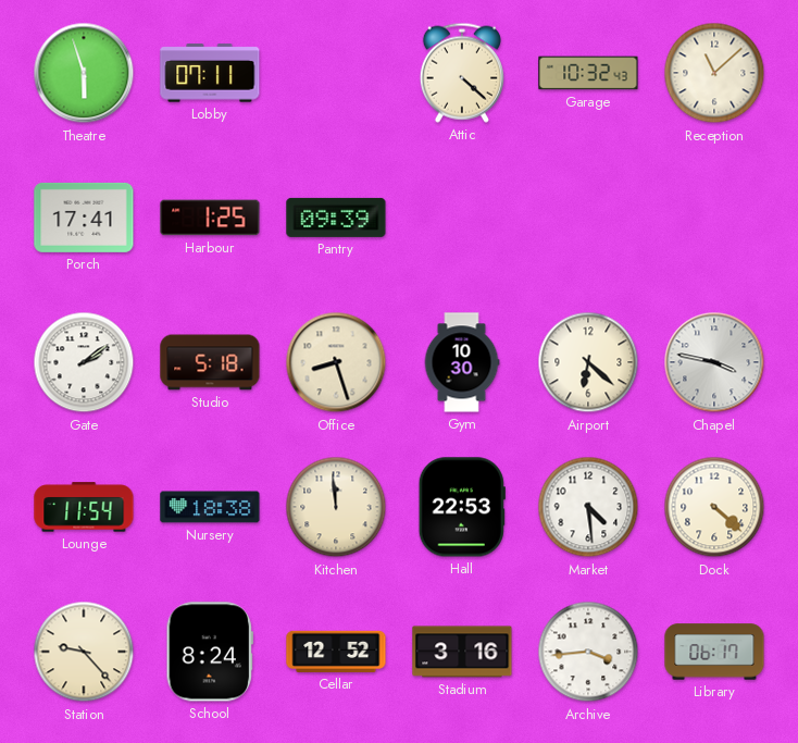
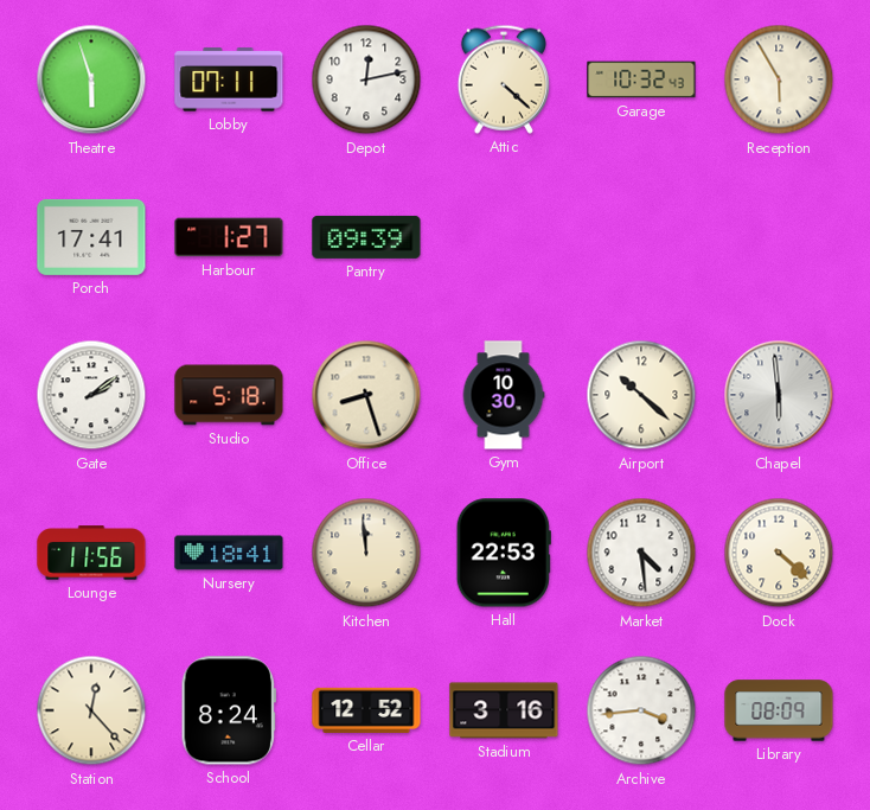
Depot: none -> 12:13
Reception: 11:08 -> 5:55
Harbour: 1:25 -> 1:27
Airport: 6:22 -> 10:22
Chapel: 3:47 -> 5:59
Lounge: 11:54 -> 11:56
Nursery: 18:38 -> 18:41
Station: 9:23 -> 12:23
Library: 06:17 -> 08:09
